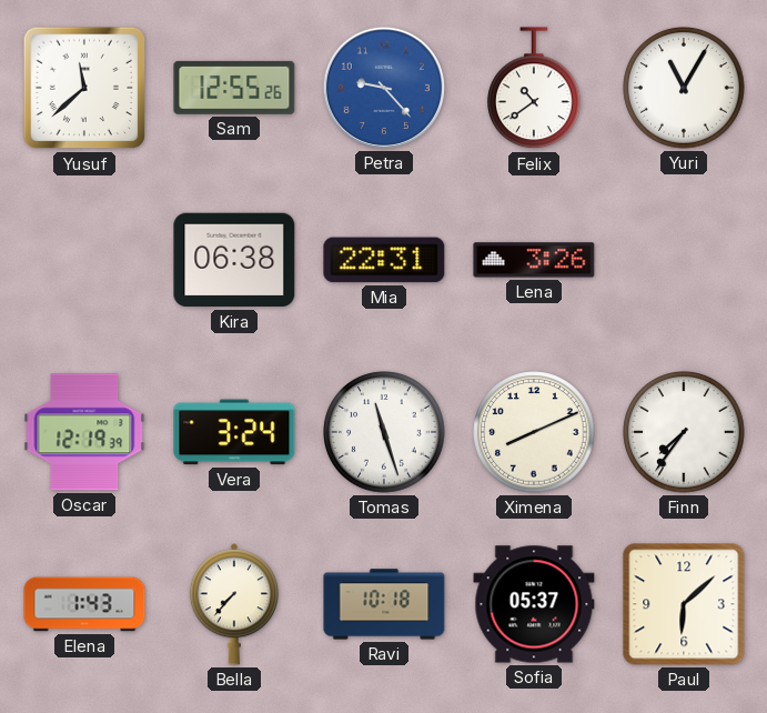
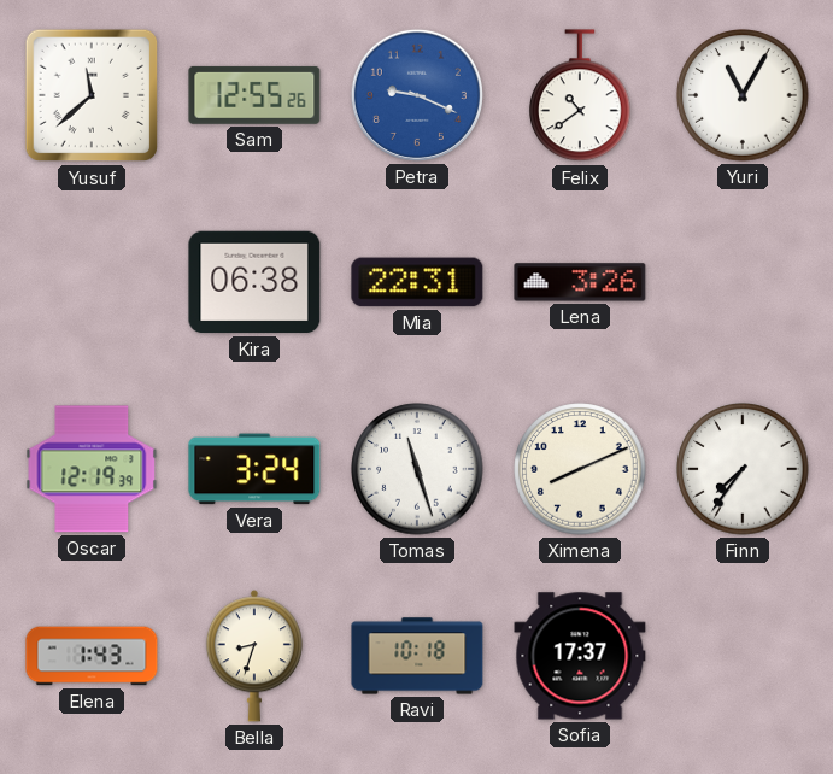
Petra: 9:23 -> 9:19
Bella: 7:37 -> 8:33
Sofia: 05:37 -> 17:37
Paul: 6:08 -> none
